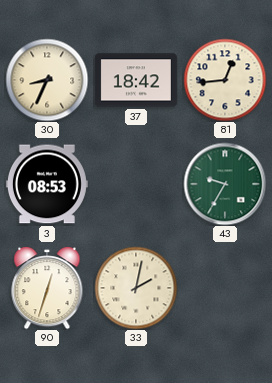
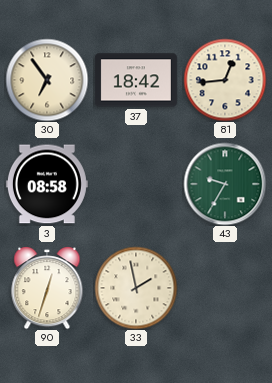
30: 8:34 -> 6:54
3: 08:53 -> 08:58
33: 2:02 -> 1:58
